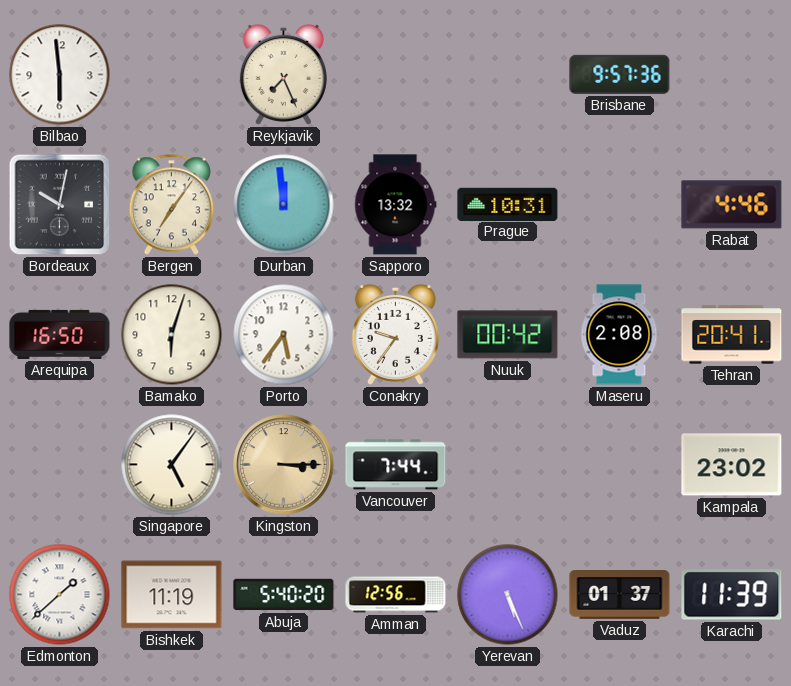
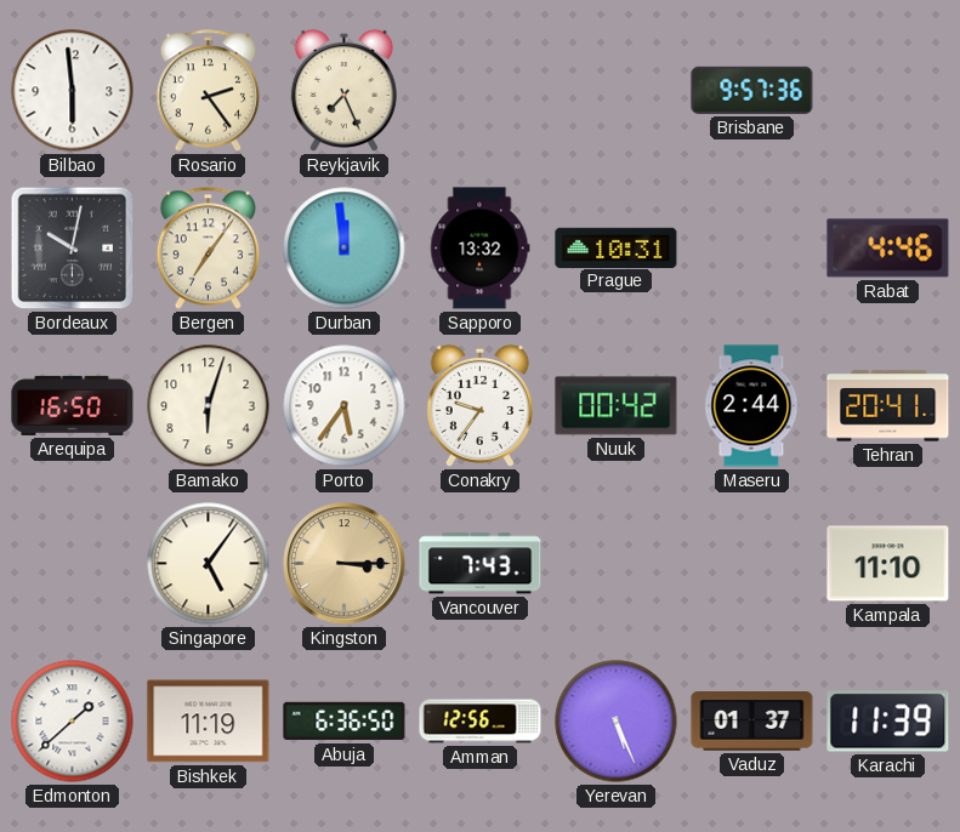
Rosario: none -> 2:24
Maseru: 2:08 -> 2:44
Vancouver: 7:44 -> 7:43
Kampala: 23:02 -> 11:10
Abuja: 5:40 -> 6:36
